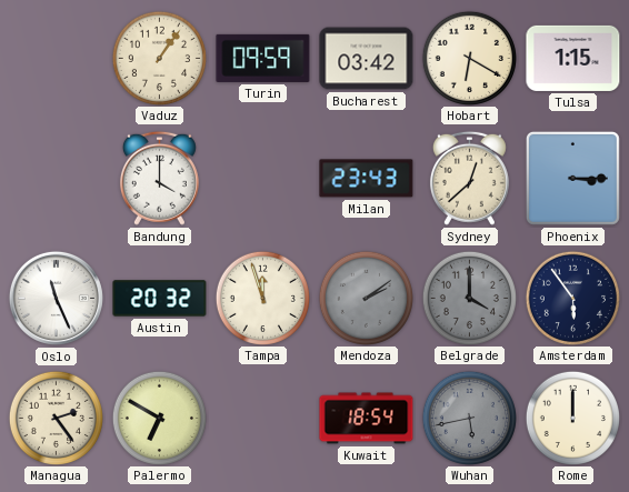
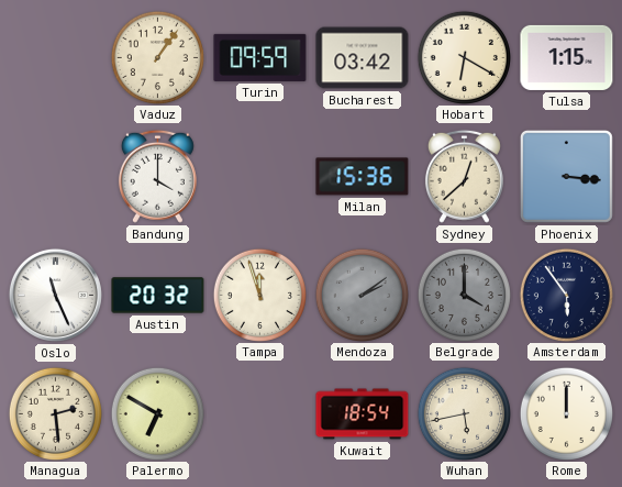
Milan: 23:43 -> 15:36
Phoenix: 3:15 -> 3:16
Managua: 2:24 -> 2:29
Wuhan dial: grey -> cream
